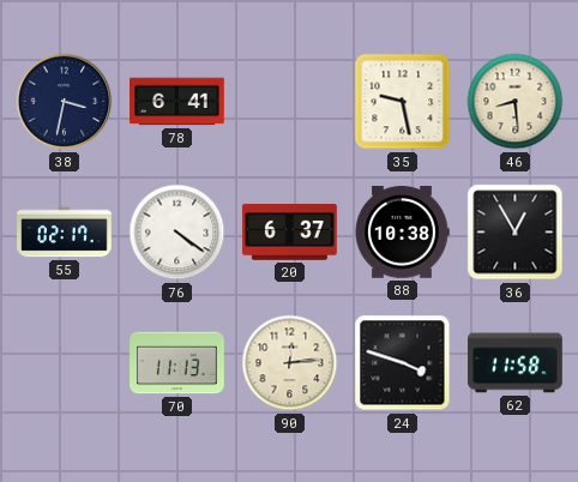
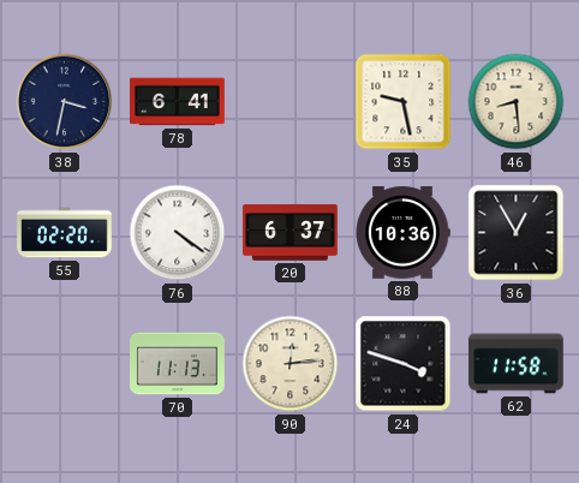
55: 02:17 -> 02:20
88: 10:38 -> 10:36
